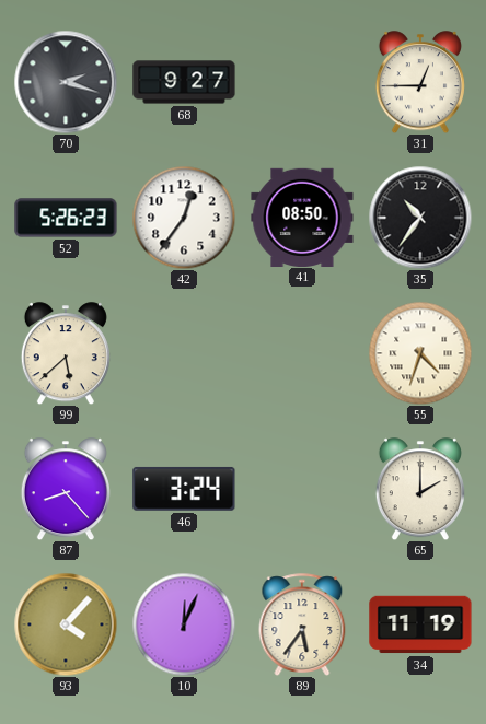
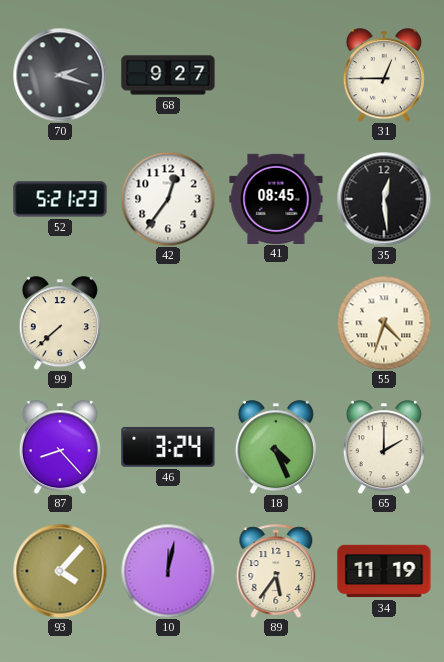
52: 5:26 -> 5:21
41: 08:50 -> 08:45
35: 10:36 -> 12:29
99: 5:38 -> 7:38
18: none -> 4:26
10: 12:04 -> 12:02
